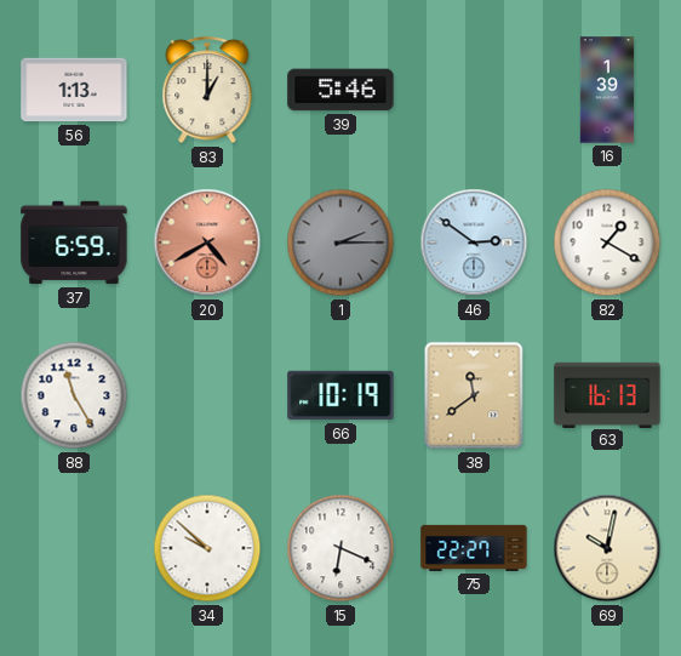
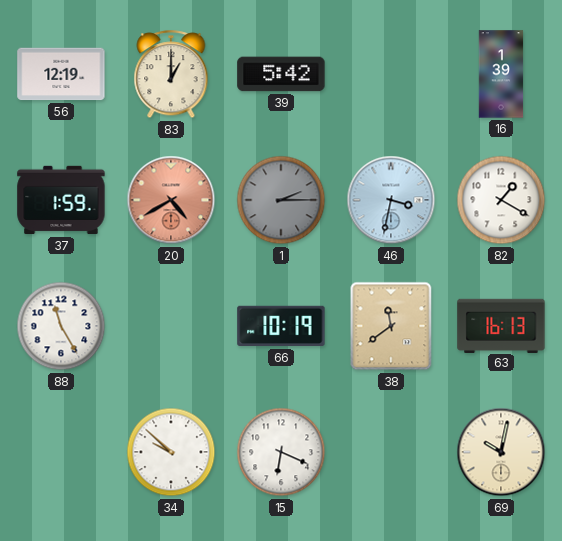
56: 1:13 -> 12:19
39: 5:46 -> 5:42
37: 6:59 -> 1:59
46: 2:51 -> 3:32
75: 22:27 -> none
